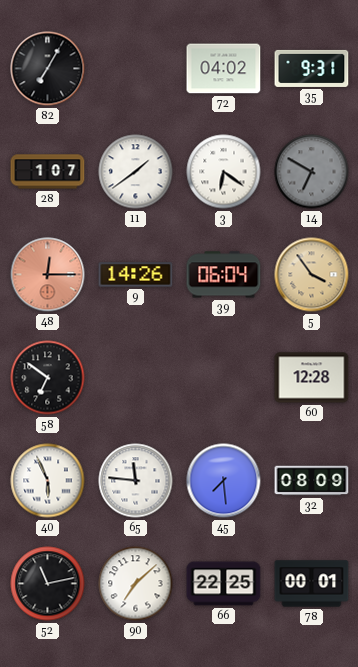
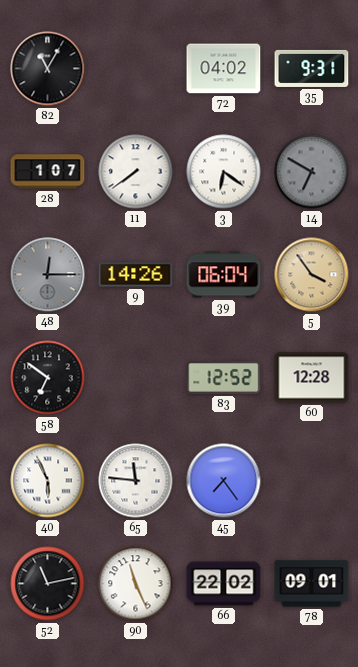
82: 7:05 -> 11:05
11: 1:39 -> 7:39
48 dial: salmon -> grey
83: none -> 12:52
45: 7:29 -> 7:24
32: 08:09 -> none
90: 7:08 -> 11:26
66: 22:25 -> 22:02
78: 00:01 -> 09:01
